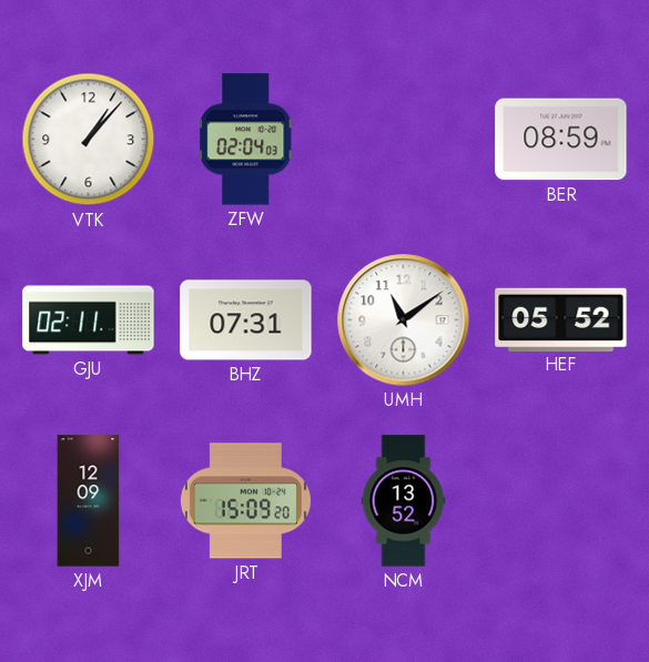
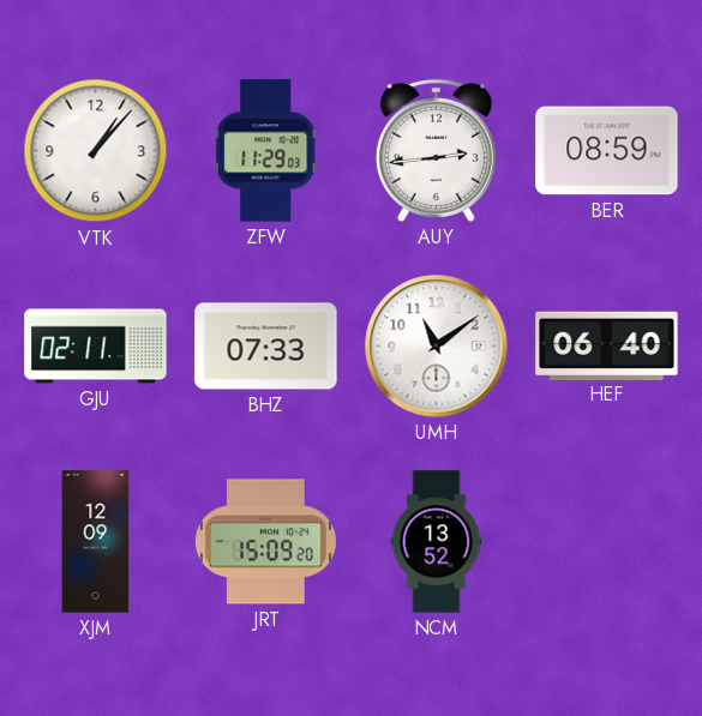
ZFW: 02:04 -> 11:29
AUY: none -> 2:44
BHZ: 07:31 -> 07:33
HEF: 05:52 -> 06:40
